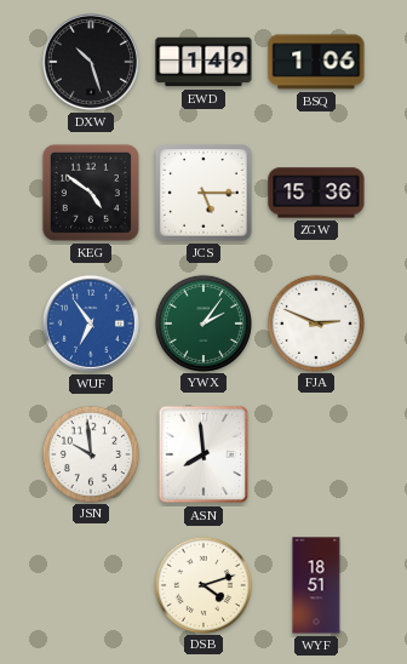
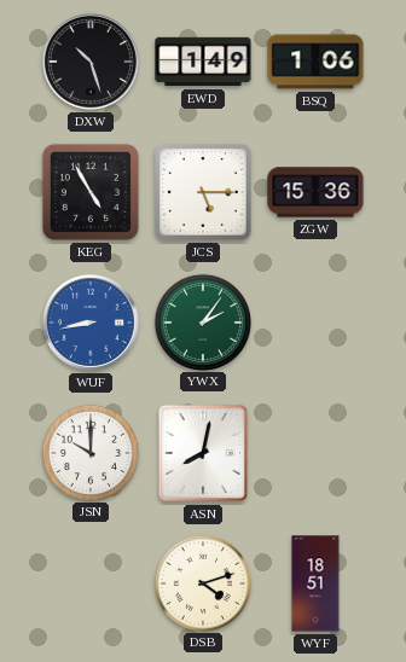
KEG: 4:51 -> 4:55
WUF: 6:54 -> 8:43
FJA: 2:49 -> none
JSN: 9:59 -> 10:00
ASN: 7:59 -> 8:02
